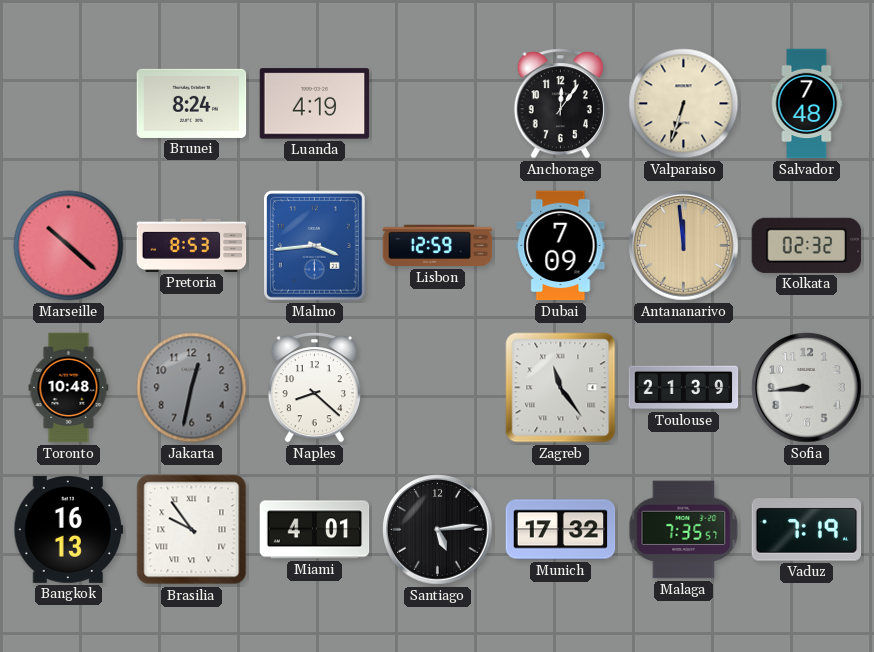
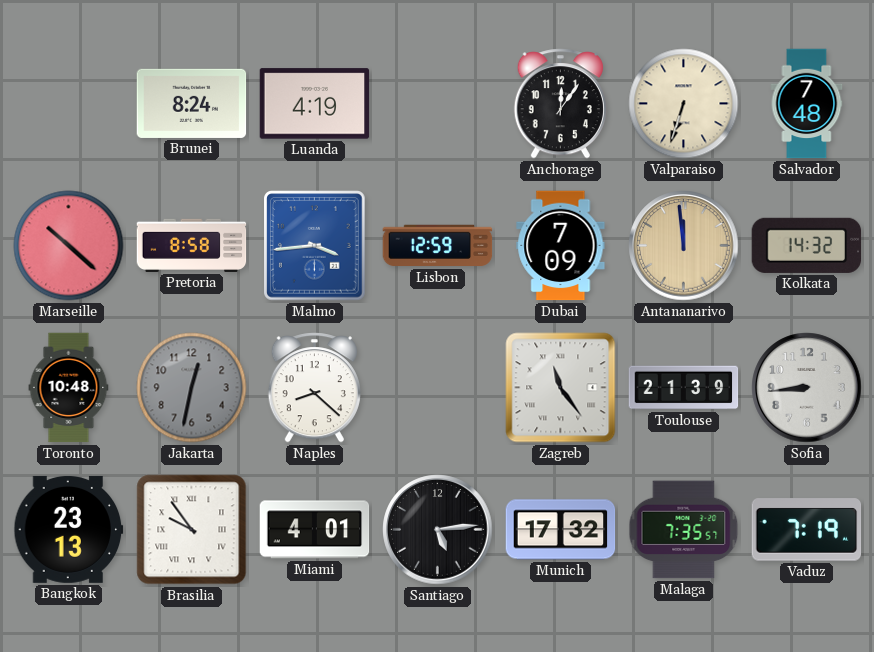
Pretoria: 8:53 -> 8:58
Kolkata: 02:32 -> 14:32
Bangkok: 16:13 -> 23:13
